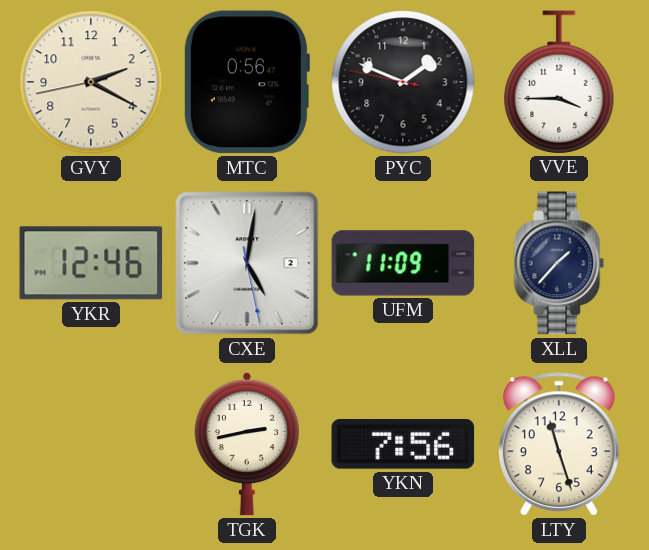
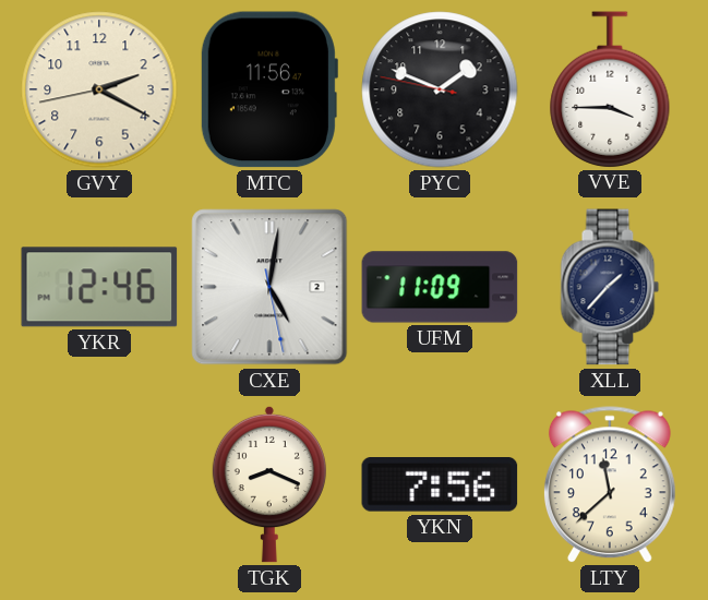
MTC: 0:56 -> 11:56
TGK: 2:43 -> 8:19
LTY: 11:27 -> 11:38
